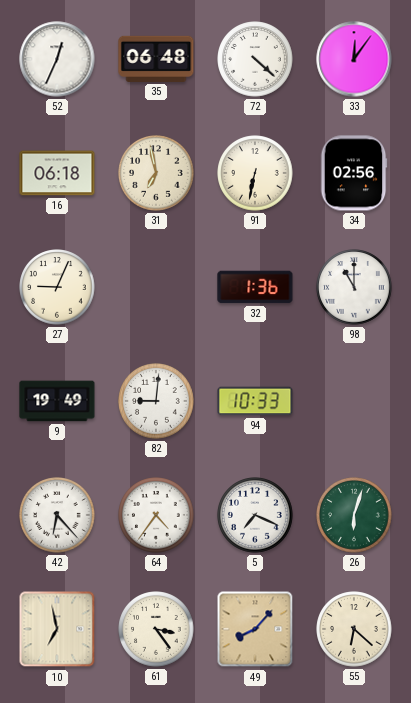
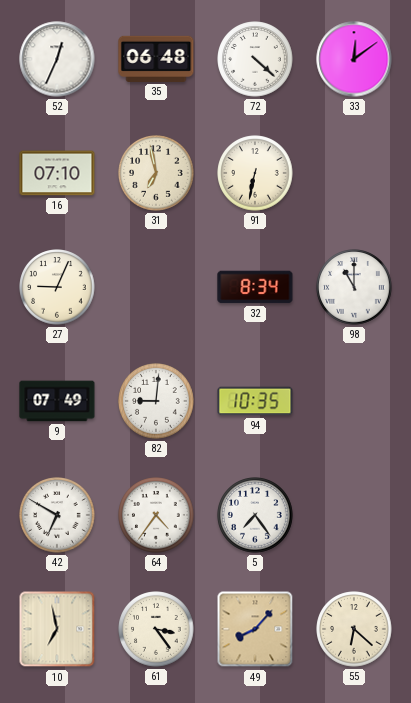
33: 12:06 -> 12:09
16: 06:18 -> 07:10
34: 02:56 -> none
32: 1:36 -> 8:34
9: 19:49 -> 07:49
94: 10:33 -> 10:35
42: 6:23 -> 6:50
5: 7:19 -> 7:24
26: 6:03 -> none
